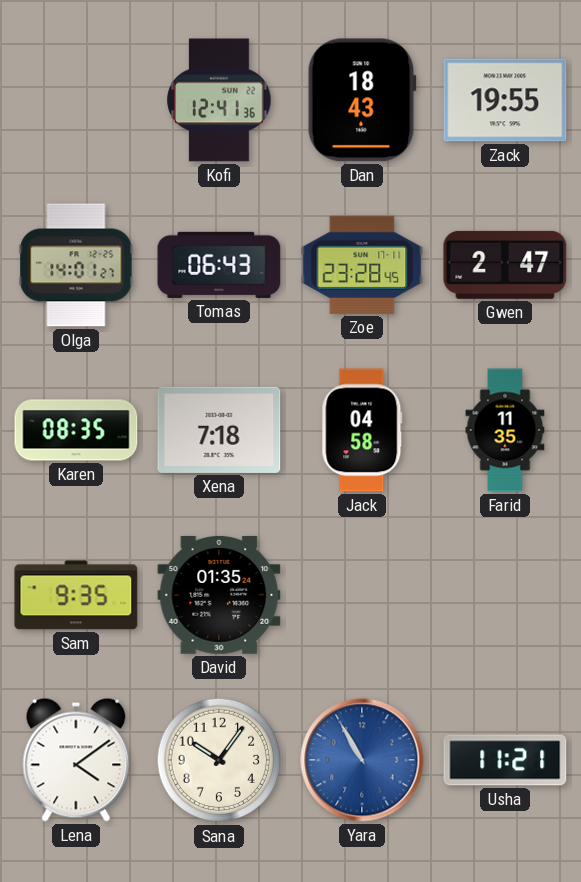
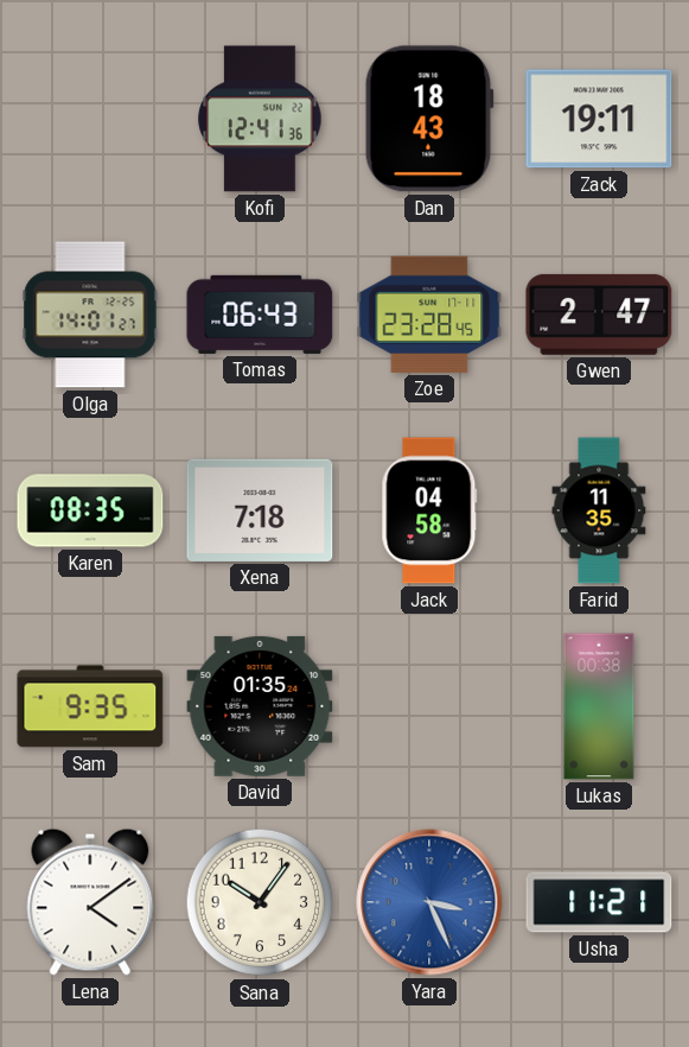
Zack: 19:55 -> 19:11
Lukas: none -> 00:38
Yara: 10:55 -> 3:26
